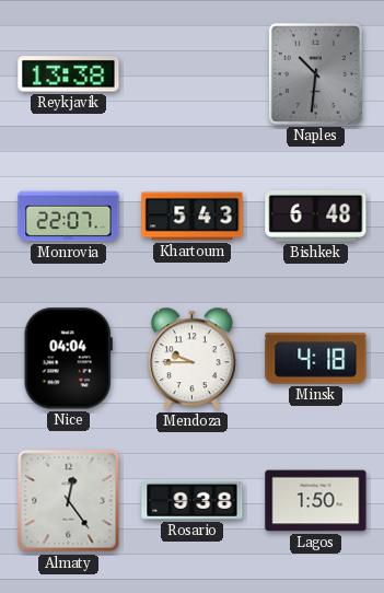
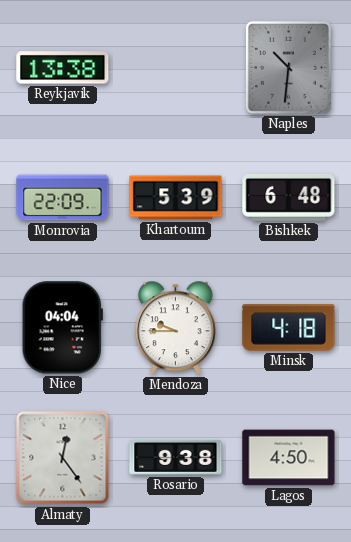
Monrovia: 22:07 -> 22:09
Khartoum: 5:43 -> 5:39
Lagos: 1:50 -> 4:50
